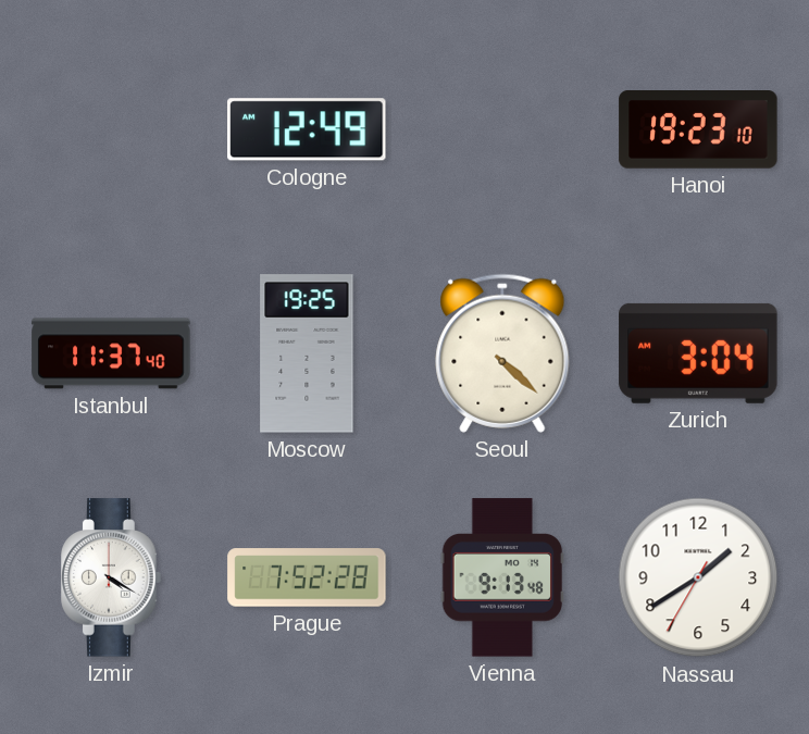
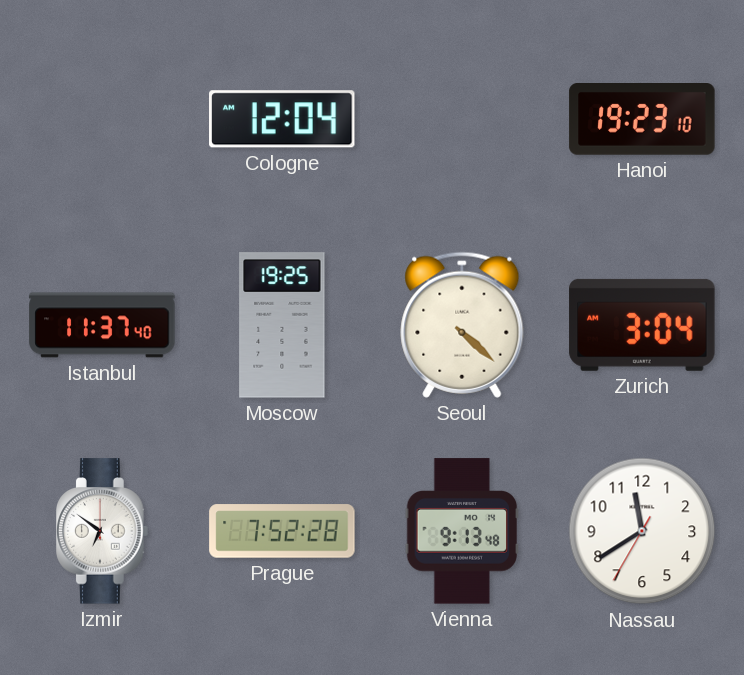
Cologne: 12:49 -> 12:04
Izmir: 4:20 -> 6:51
Nassau: 1:39 -> 11:39
